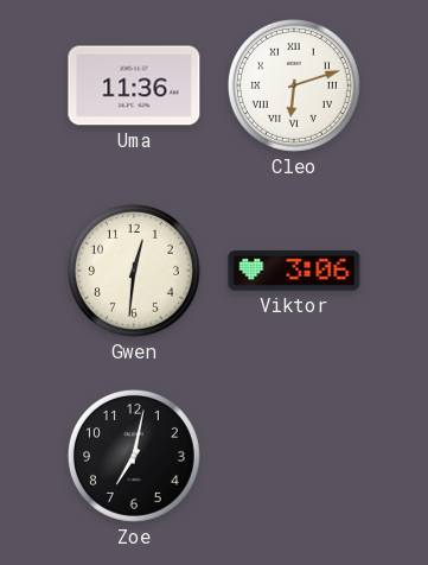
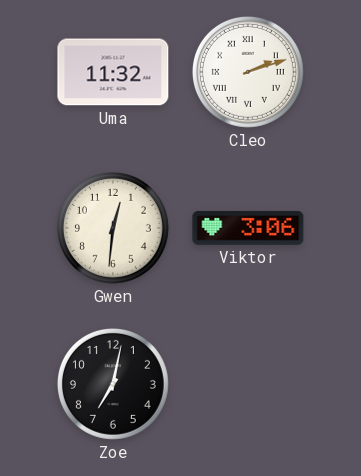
Uma: 11:36 -> 11:32
Cleo: 6:12 -> 2:12
